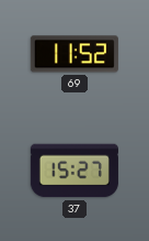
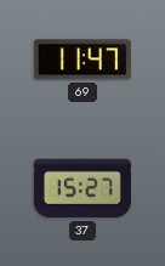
69: 11:52 -> 11:47
